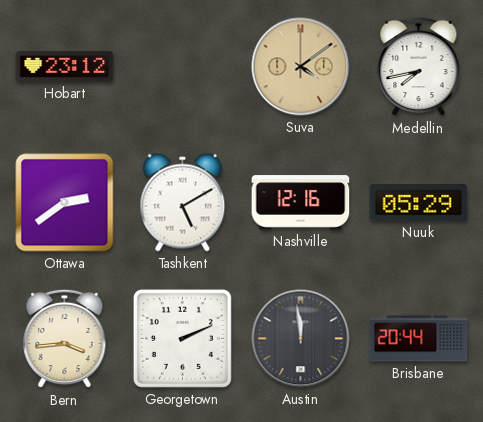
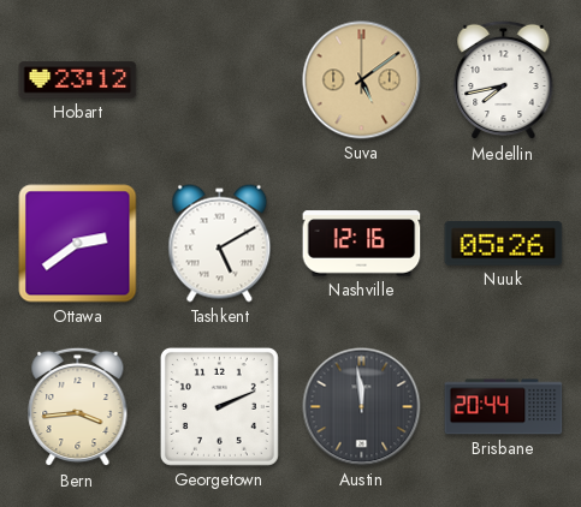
Suva: 4:09 -> 5:09
Nuuk: 05:29 -> 05:26
